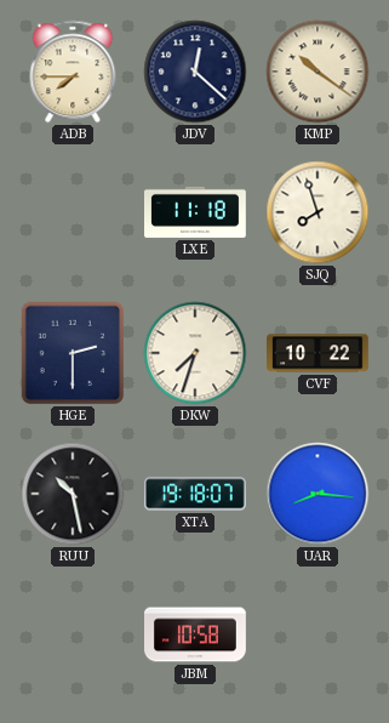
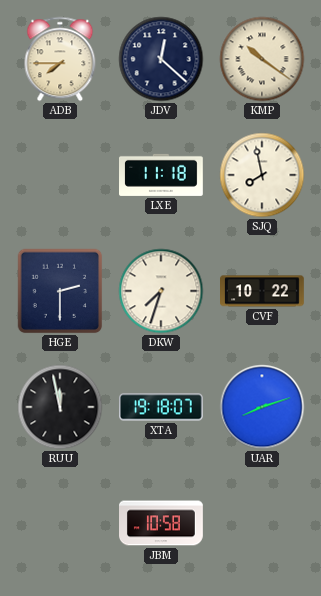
SJQ: 7:57 -> 7:58
RUU: 10:28 -> 11:58
UAR: 8:16 -> 8:12
